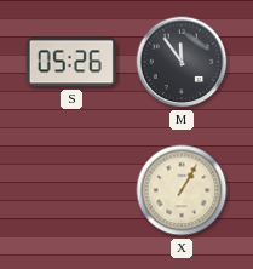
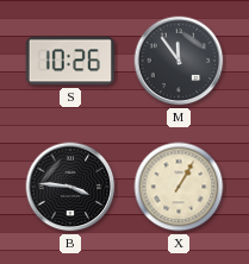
S: 05:26 -> 10:26
B: none -> 3:46
